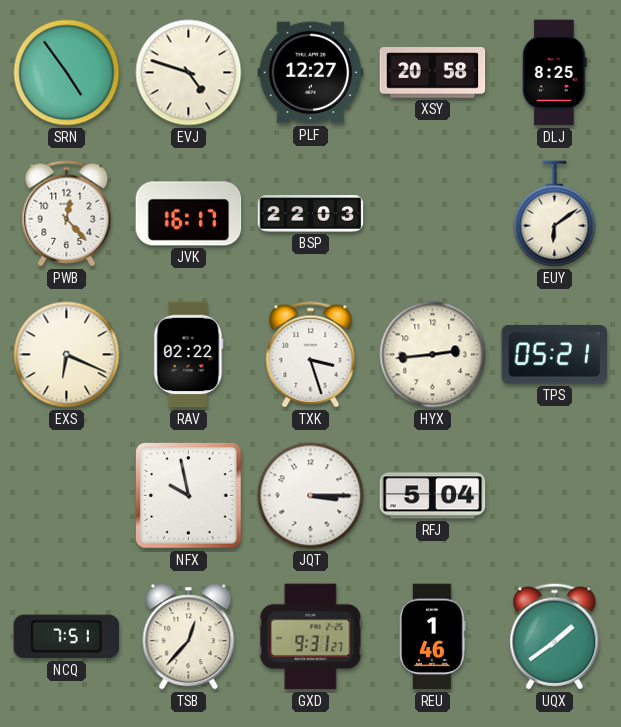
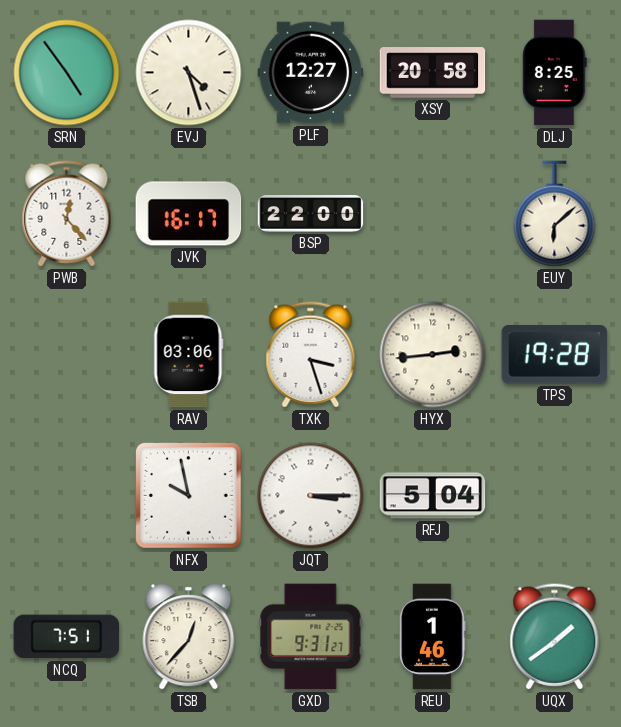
EVJ: 4:48 -> 4:27
BSP: 22:03 -> 22:00
EUY: 6:09 -> 6:08
EXS: 6:19 -> none
RAV: 02:22 -> 03:06
TPS: 05:21 -> 19:28
